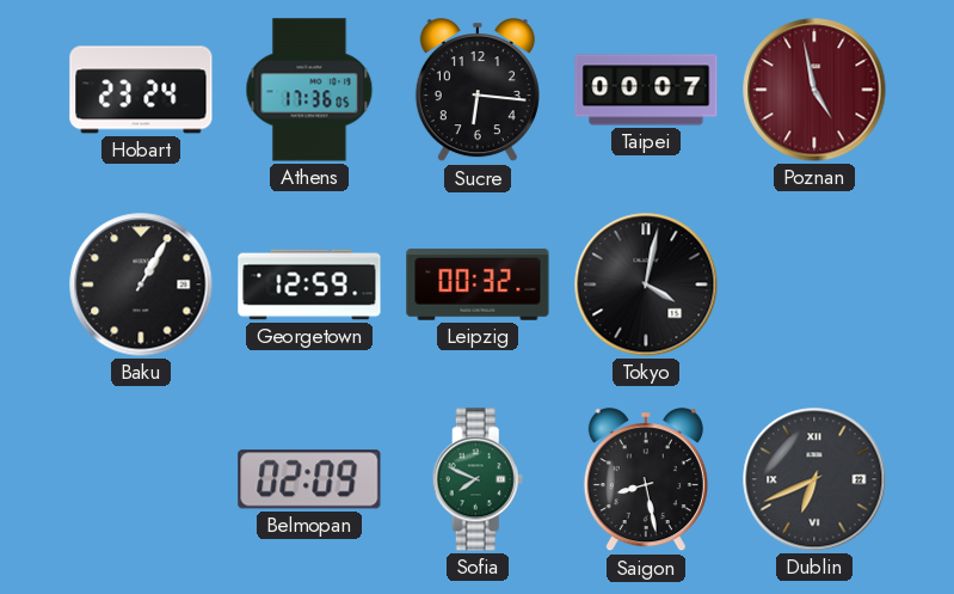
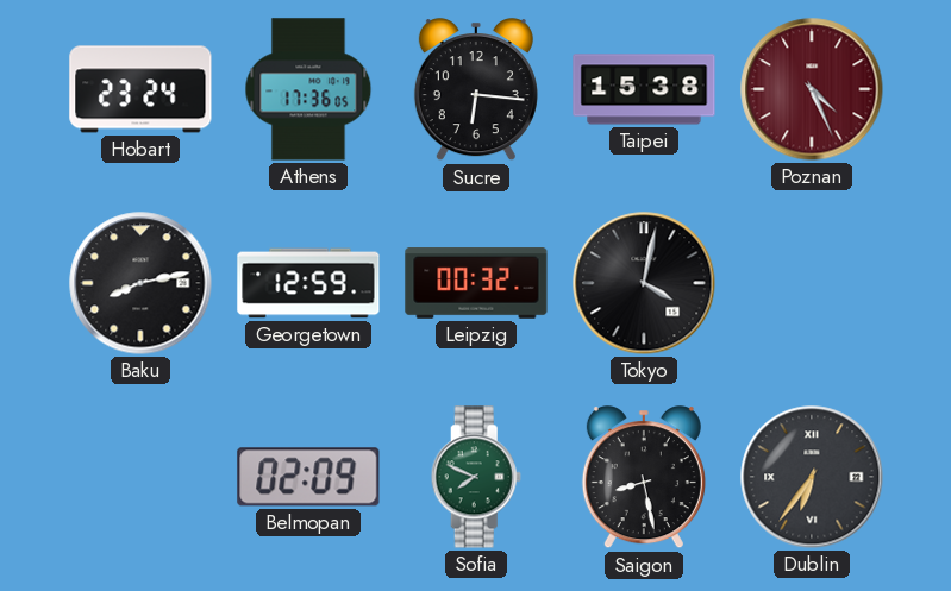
Taipei: 00:07 -> 15:38
Poznan: 4:58 -> 4:26
Baku: 1:05 -> 8:13
Dublin: 6:41 -> 6:36
